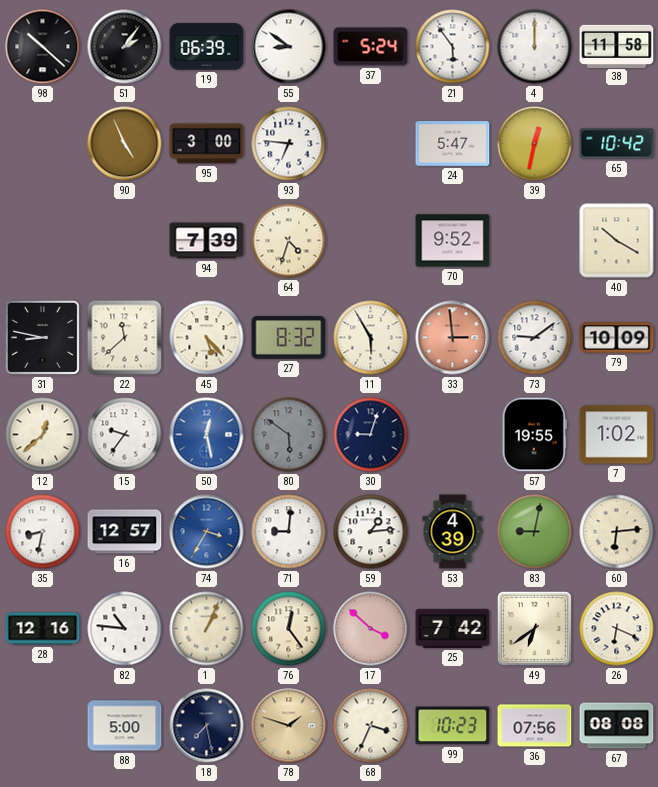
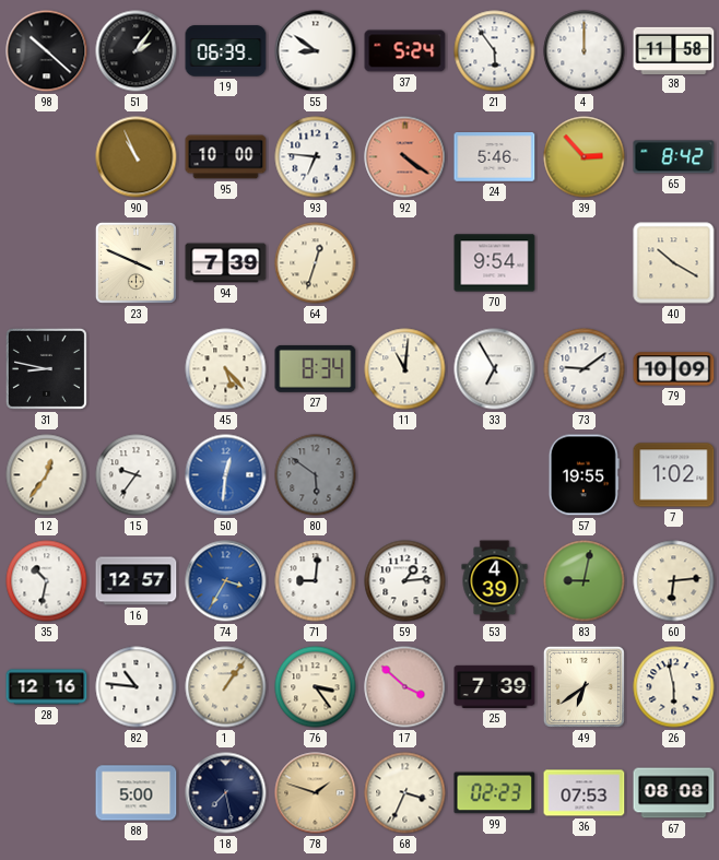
90: 4:56 -> 10:56
95: 3:00 -> 10:00
92: none -> 4:21
24: 5:47 -> 5:46
39: 12:32 -> 2:53
65: 10:42 -> 8:42
23: none -> 3:49
64: 4:33 -> 12:33
70: 9:52 -> 9:54
22: 11:38 -> none
27: 8:32 -> 8:34
11: 5:55 -> 11:01
33: 2:59 -> 6:55
33 dial: salmon -> white
12: 12:38 -> 12:36
50: 12:28 -> 12:31
30: 9:03 -> none
35: 8:32 -> 10:32
1: 1:04 -> 1:06
76: 12:24 -> 3:24
25: 7:42 -> 7:39
26: 6:19 -> 5:58
99: 10:23 -> 02:23
36: 07:56 -> 07:53
